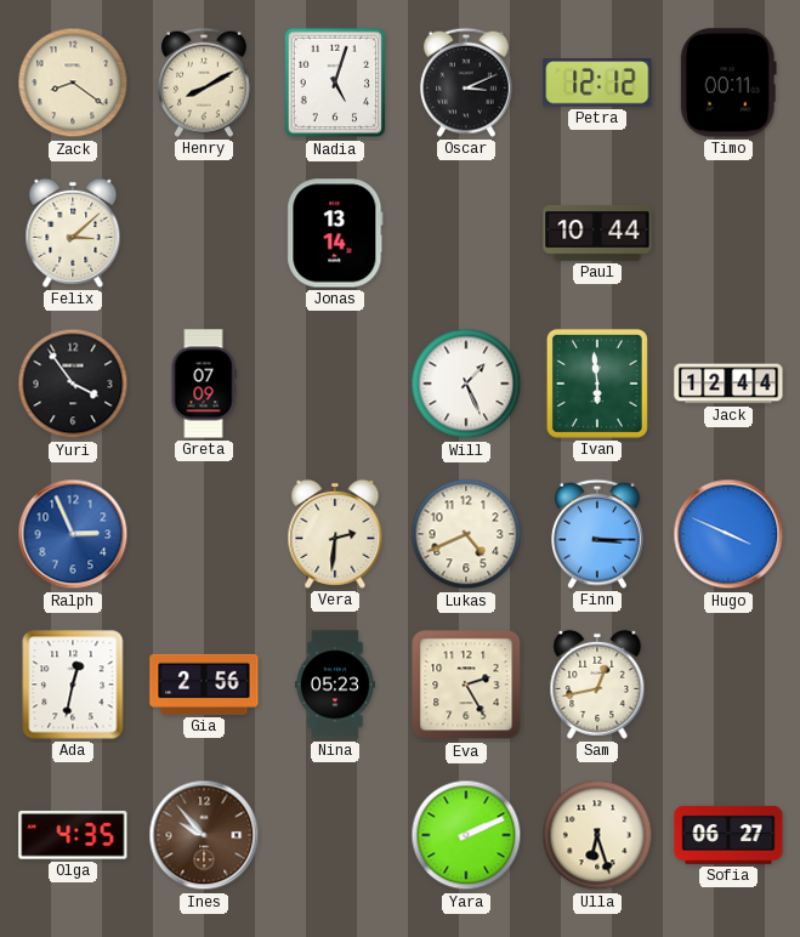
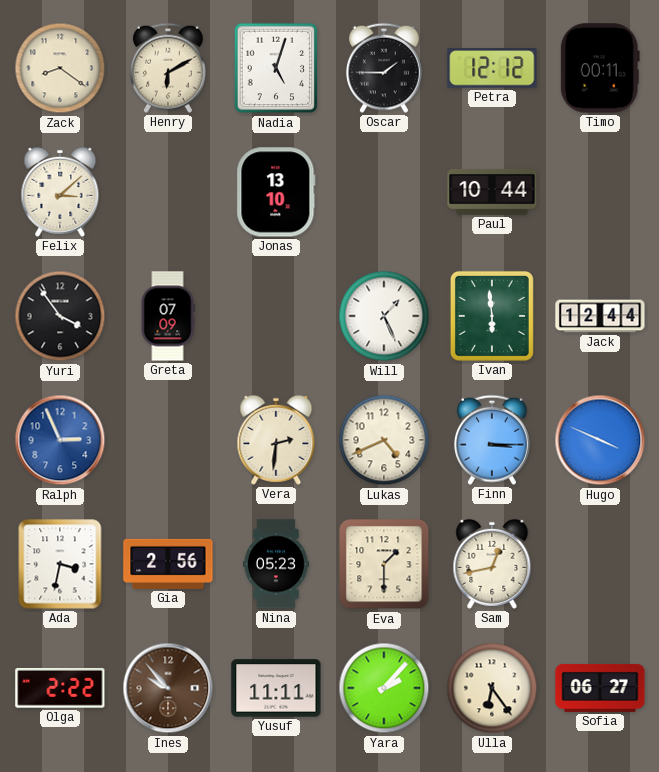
Henry: 8:10 -> 6:10
Oscar: 3:11 -> 1:45
Jonas: 13:14 -> 13:10
Ada: 12:32 -> 3:32
Eva: 2:25 -> 1:30
Olga: 4:35 -> 2:22
Yusuf: none -> 11:11
Yara: 2:11 -> 2:07
Ulla: 6:27 -> 6:24
